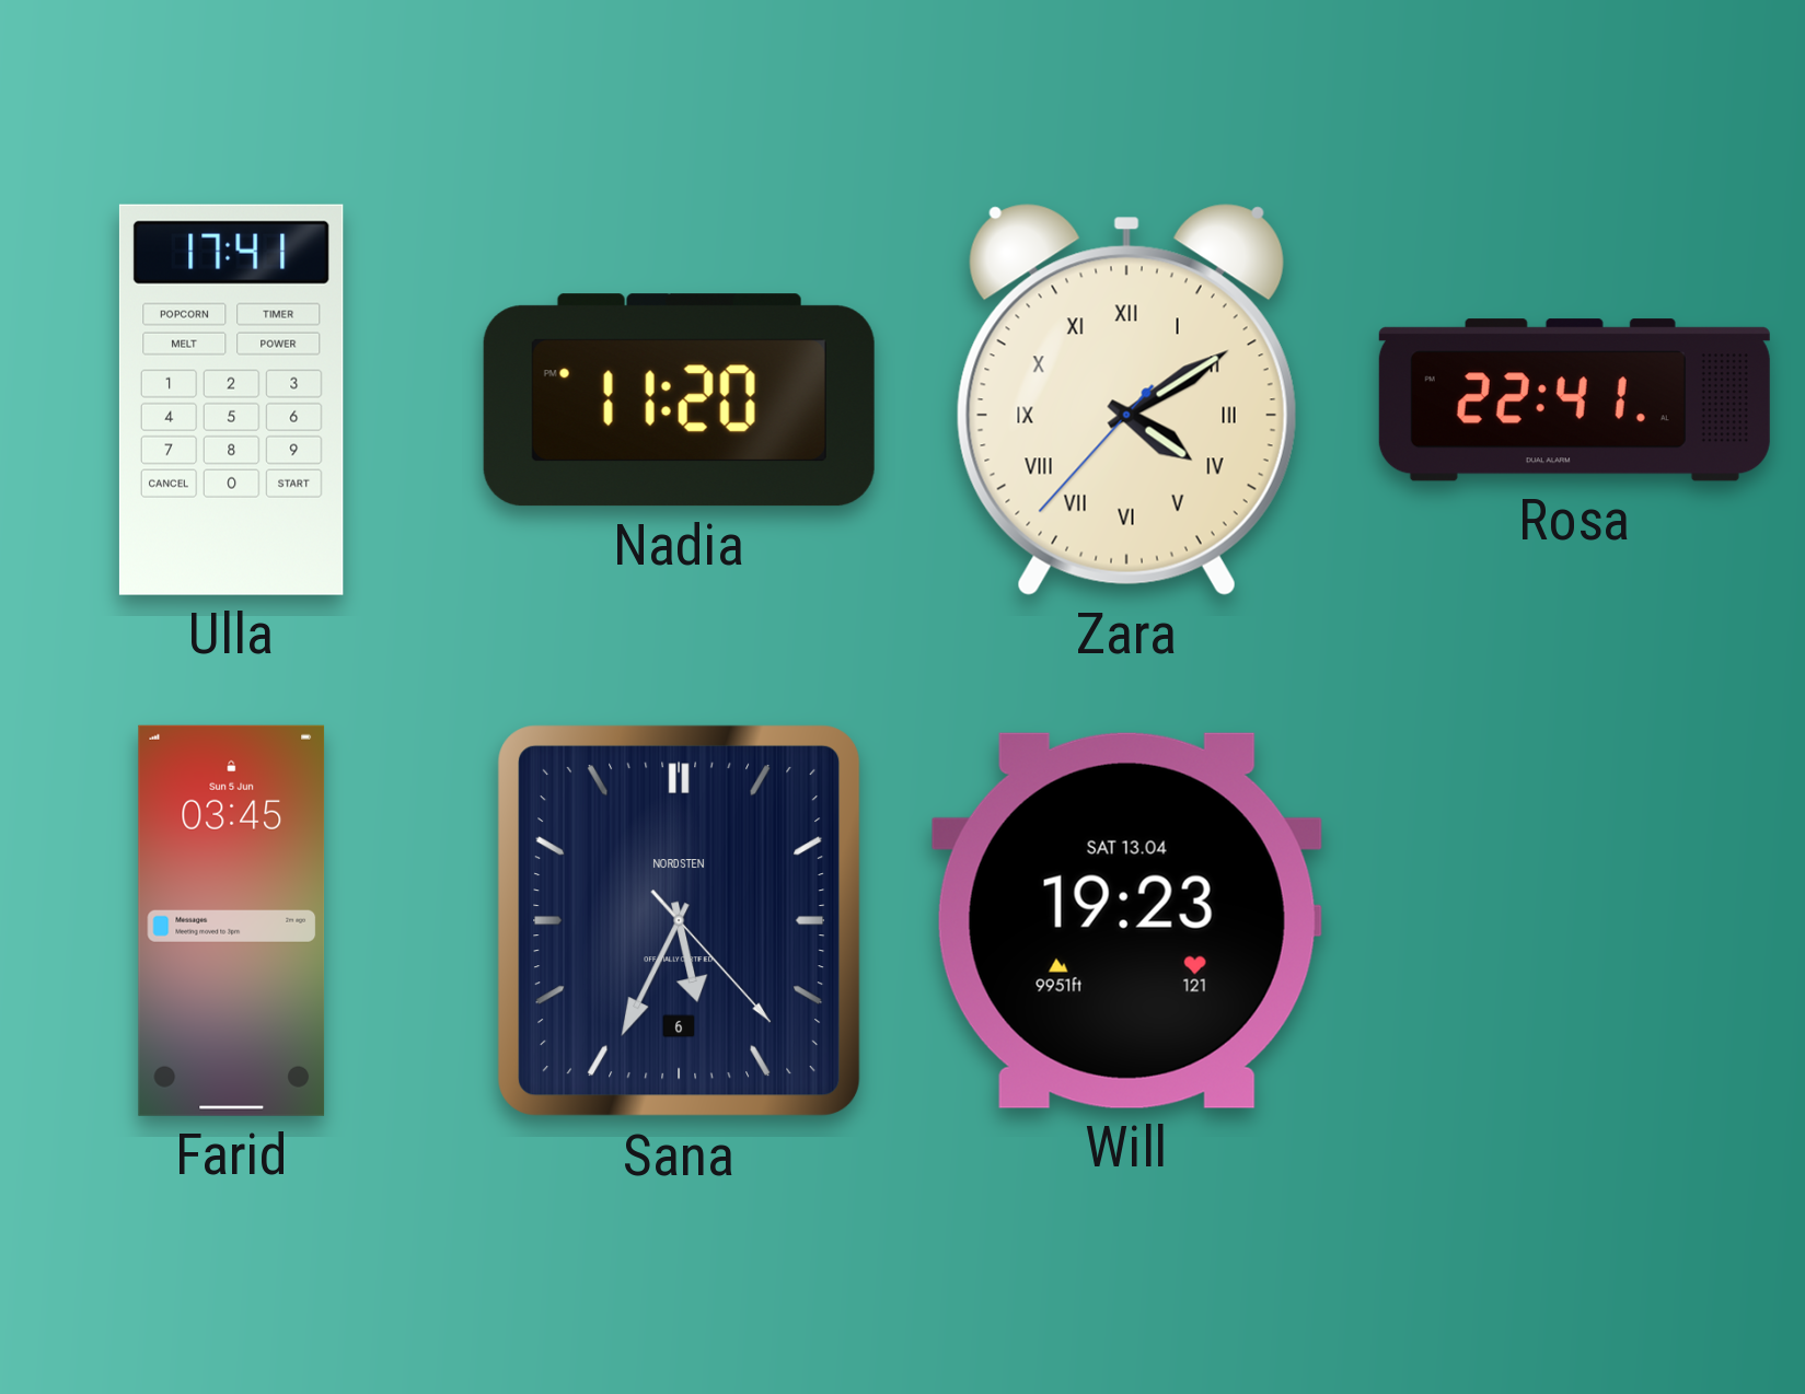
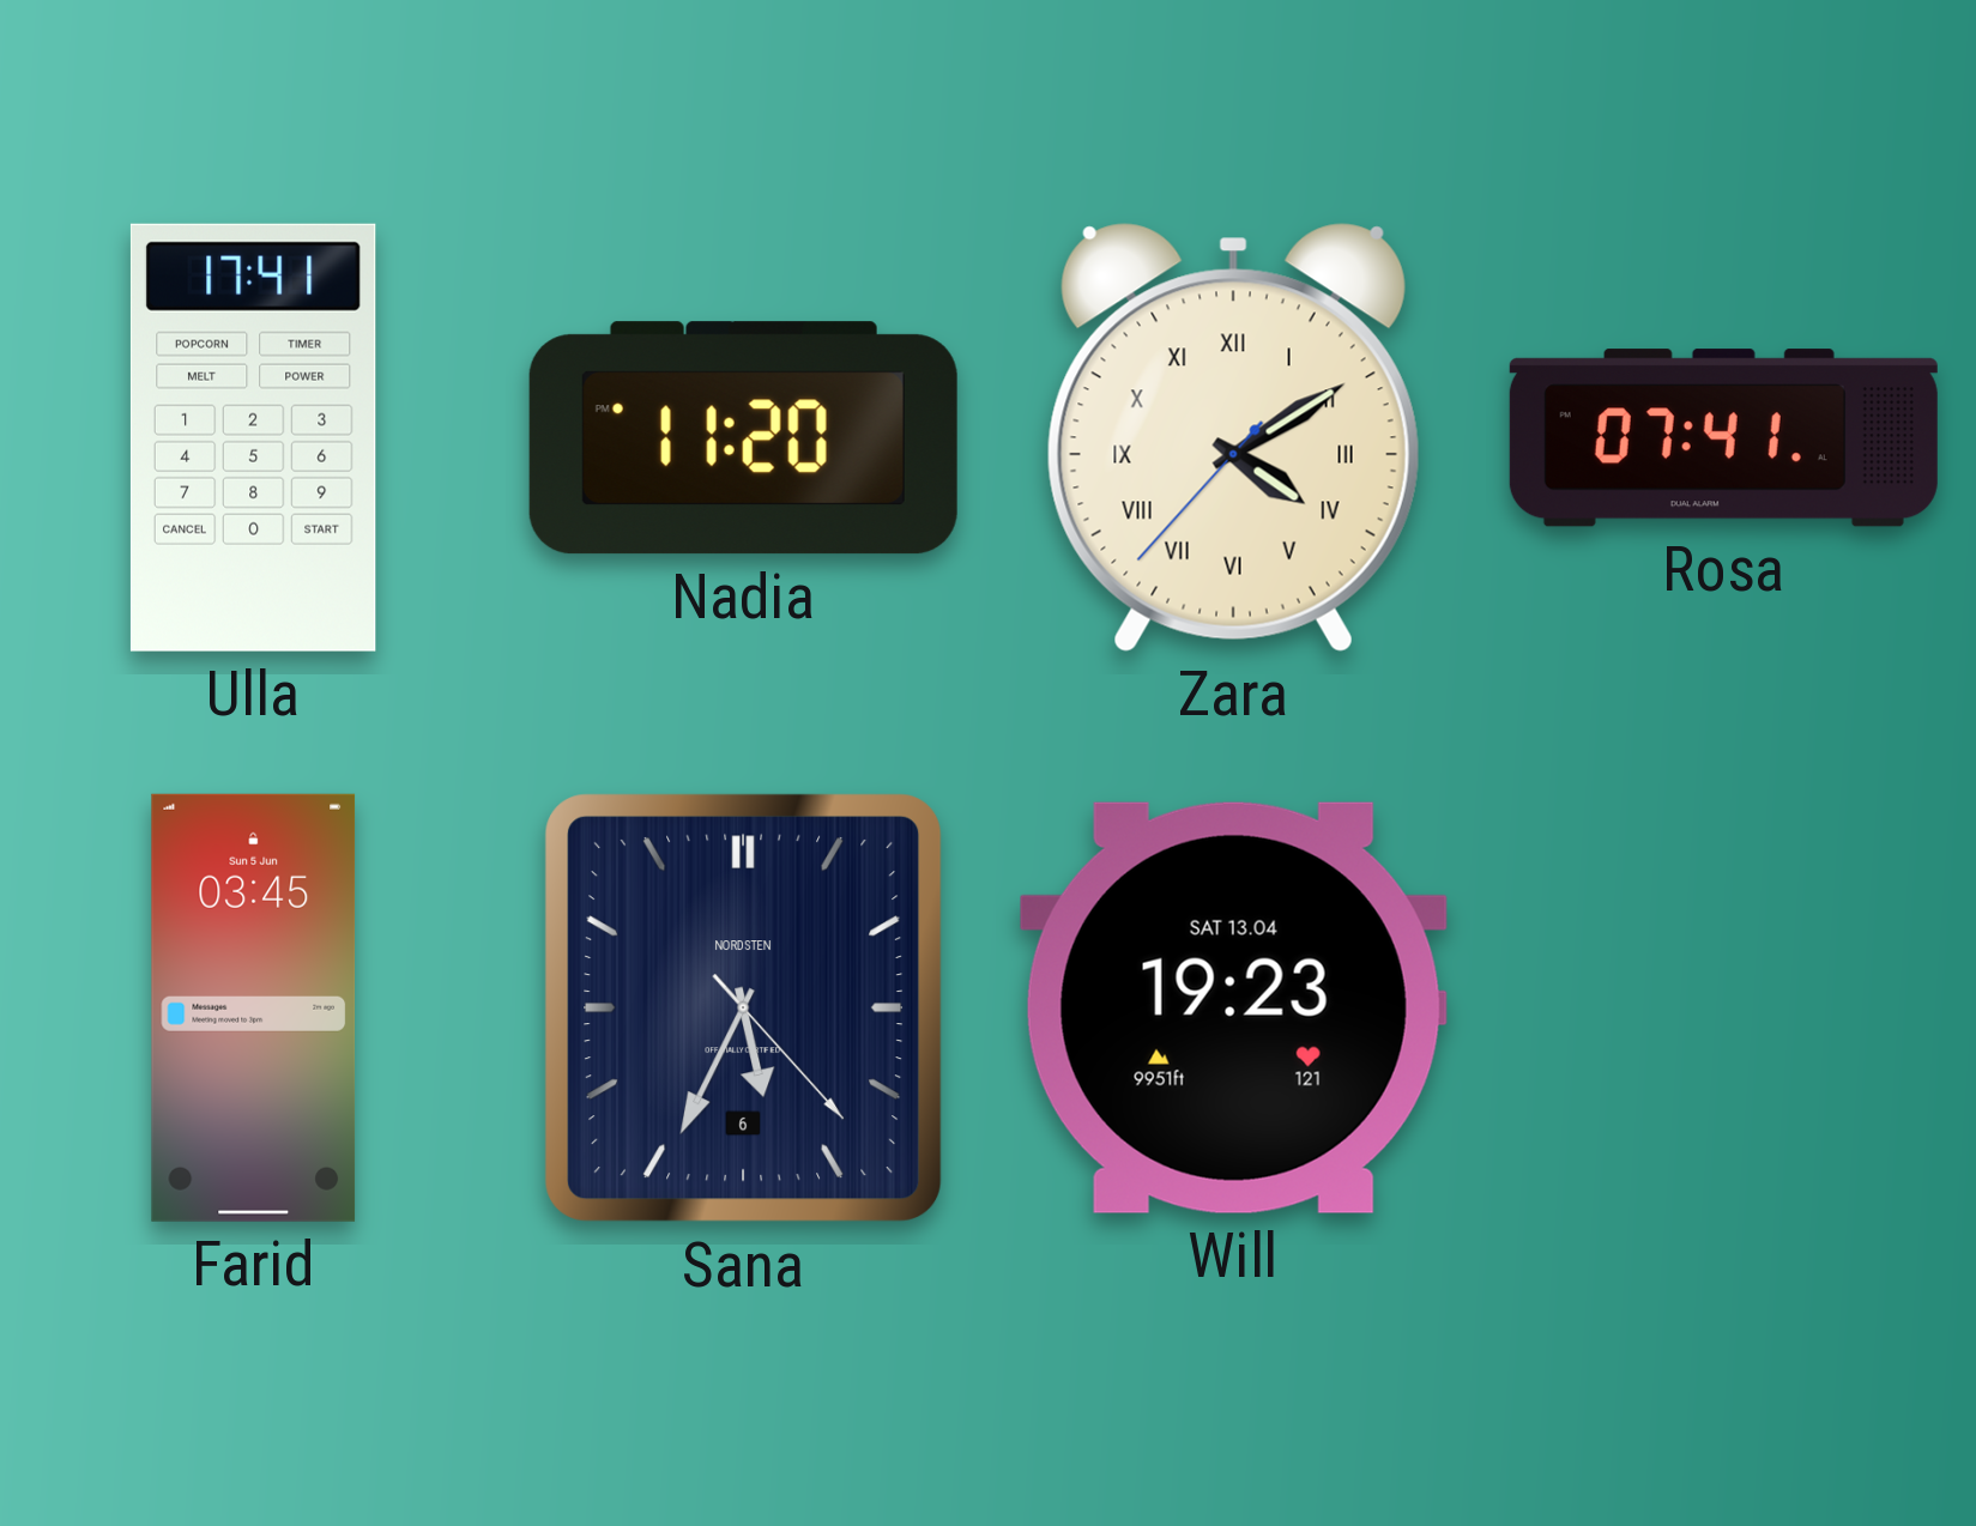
Rosa: 22:41 -> 07:41
